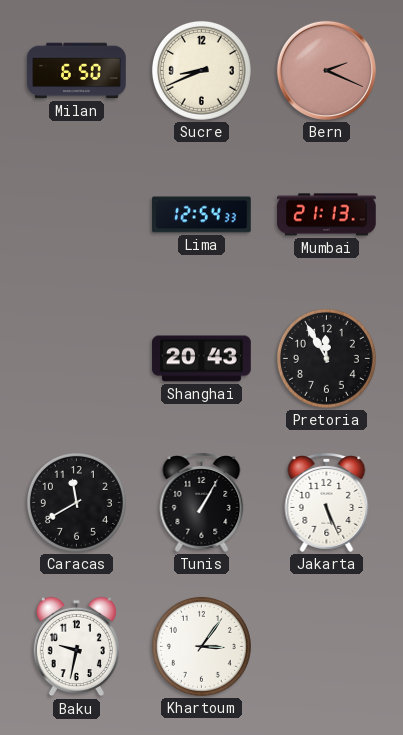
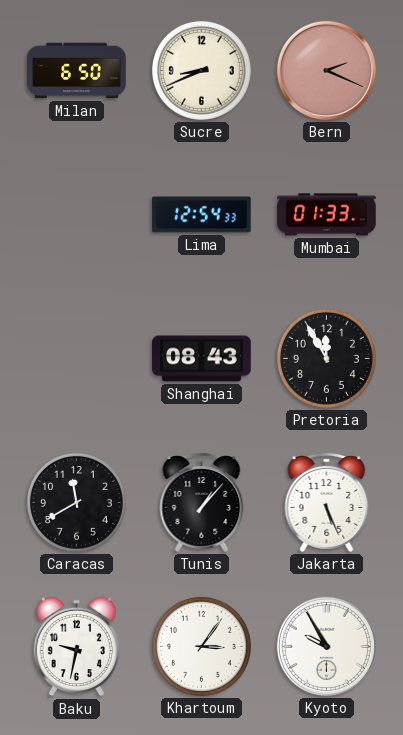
Mumbai: 21:13 -> 01:33
Shanghai: 20:43 -> 08:43
Tunis: 1:05 -> 1:07
Kyoto: none -> 9:55
